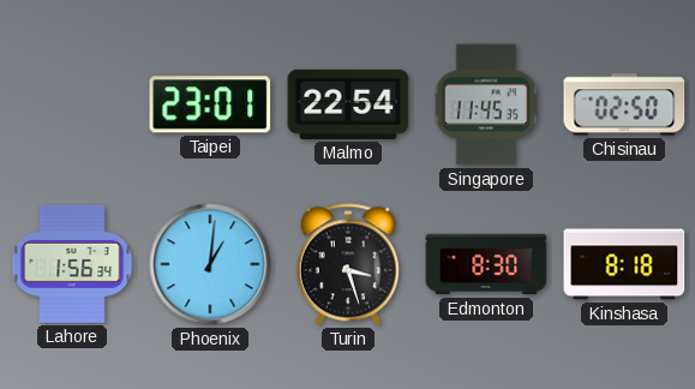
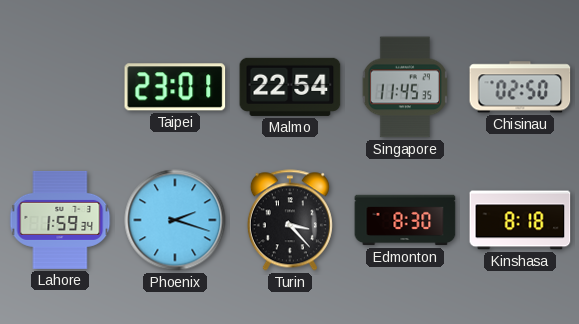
Lahore: 1:56 -> 1:59
Phoenix: 1:01 -> 2:18
Turin: 3:27 -> 3:23
